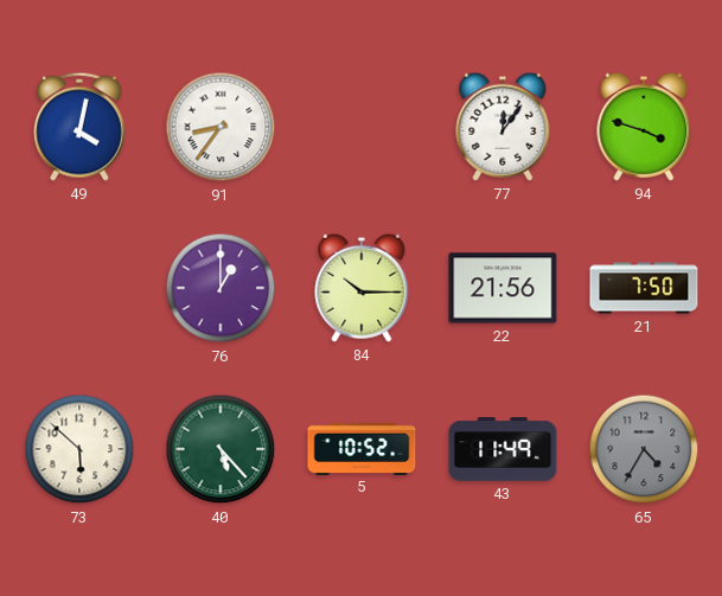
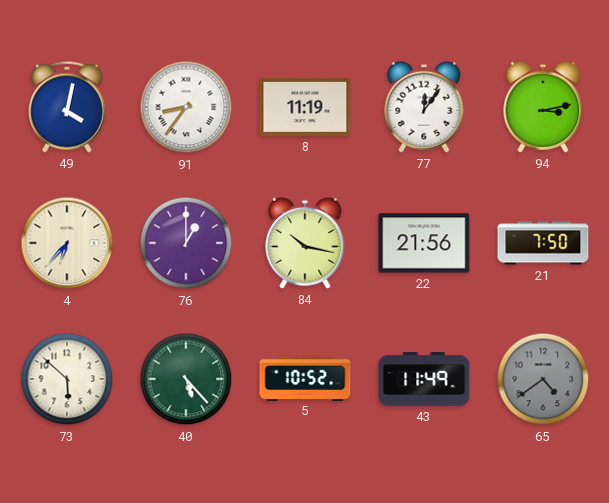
8: none -> 11:19
94: 3:48 -> 3:13
4: none -> 6:37
84: 10:15 -> 10:17
65: 4:35 -> 4:39
